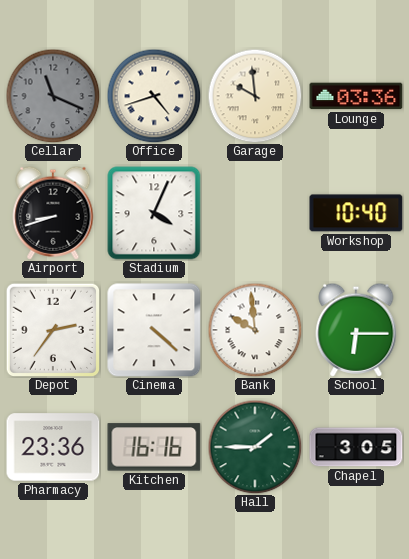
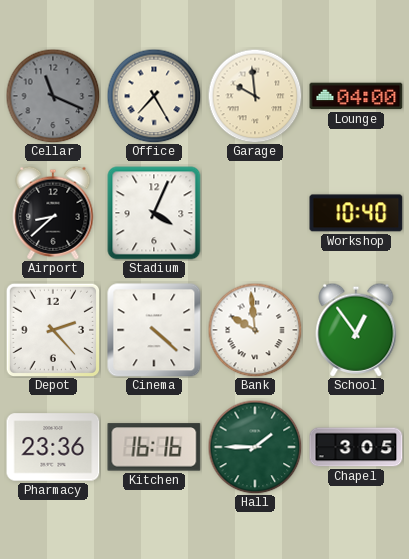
Office: 4:42 -> 7:25
Lounge: 03:36 -> 04:00
Airport: 8:42 -> 8:38
Depot: 2:36 -> 2:23
School: 6:15 -> 12:54
